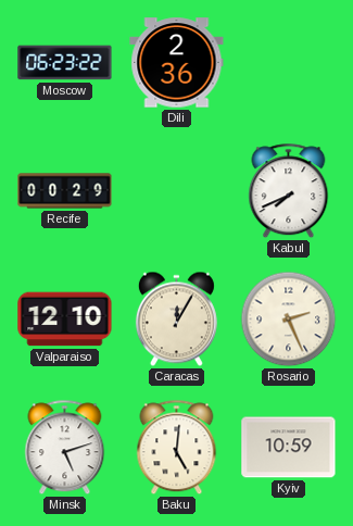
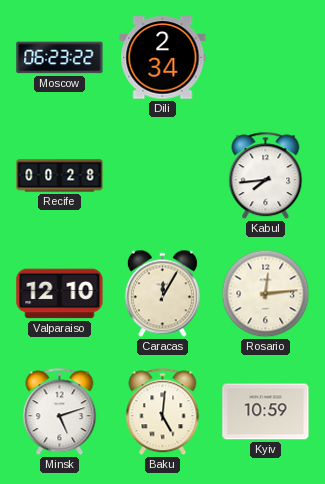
Dili: 2:36 -> 2:34
Recife: 00:29 -> 00:28
Kabul: 7:41 -> 7:44
Rosario: 2:26 -> 12:14
